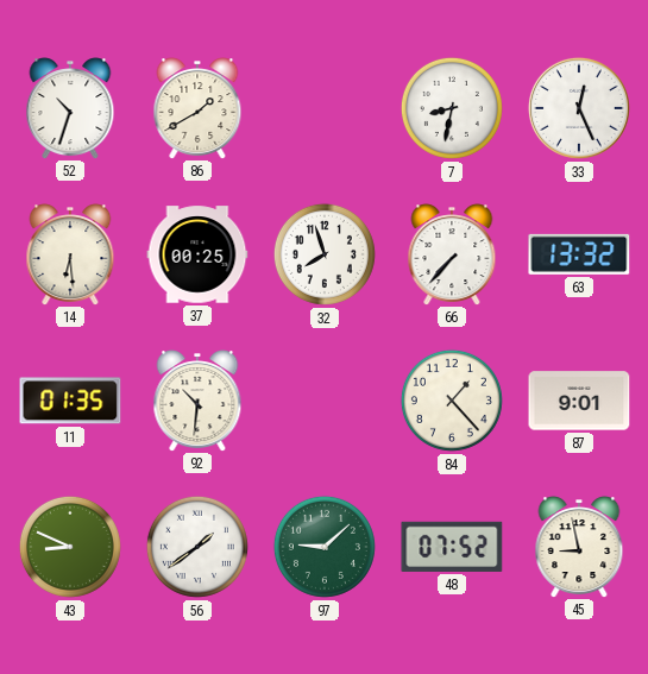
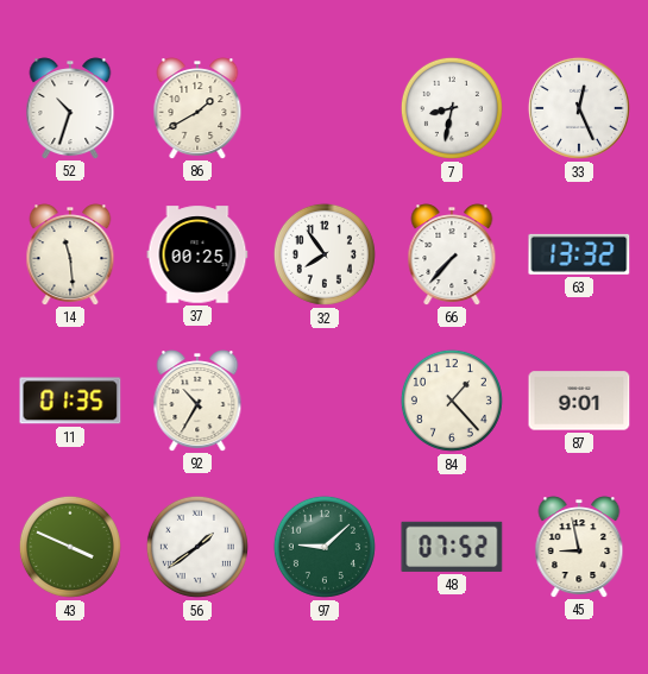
14: 6:29 -> 11:29
32: 7:57 -> 7:54
92: 10:31 -> 10:35
43: 8:49 -> 3:49
